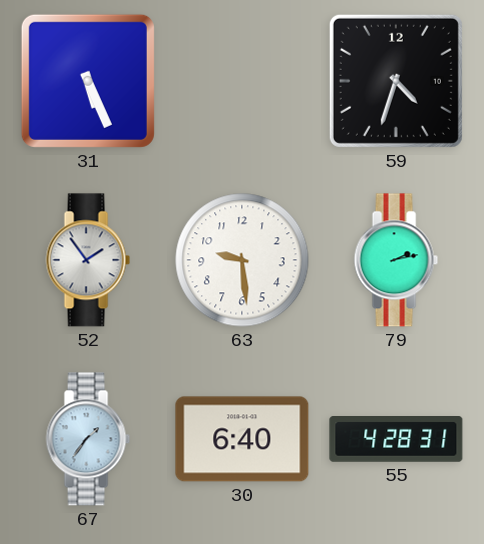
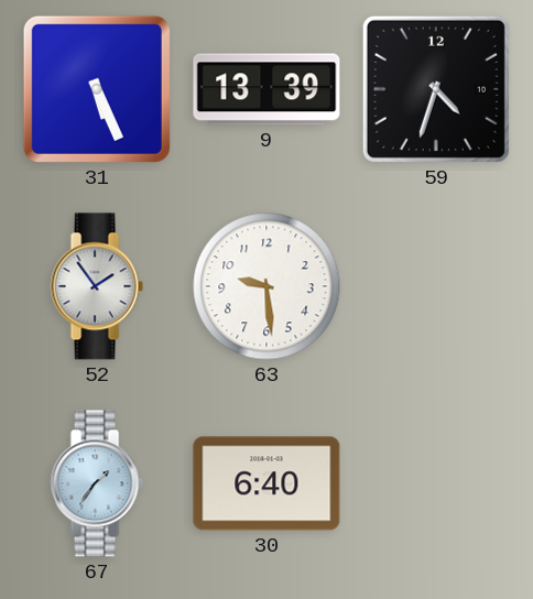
9: none -> 13:39
79: 2:13 -> none
55: 4:28 -> none
